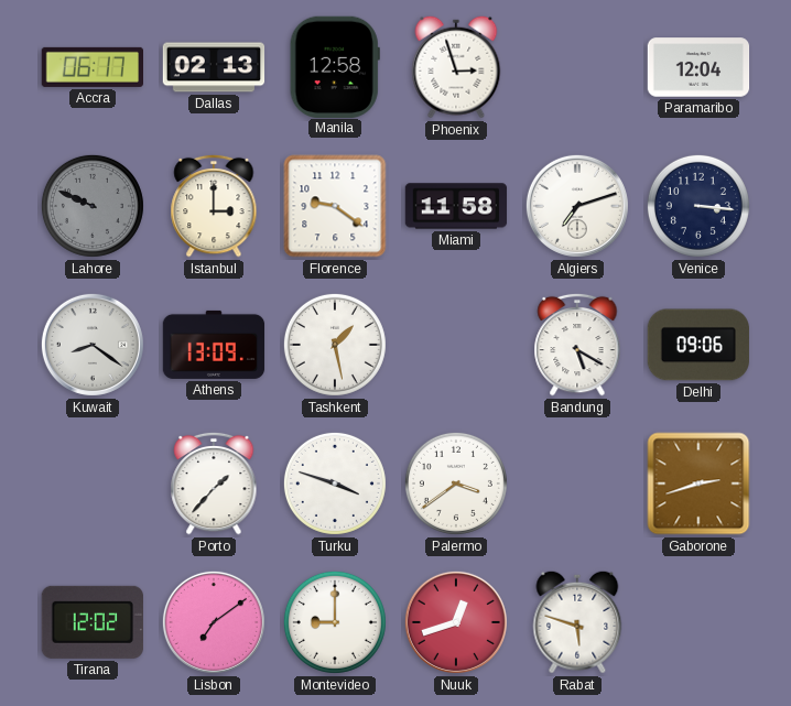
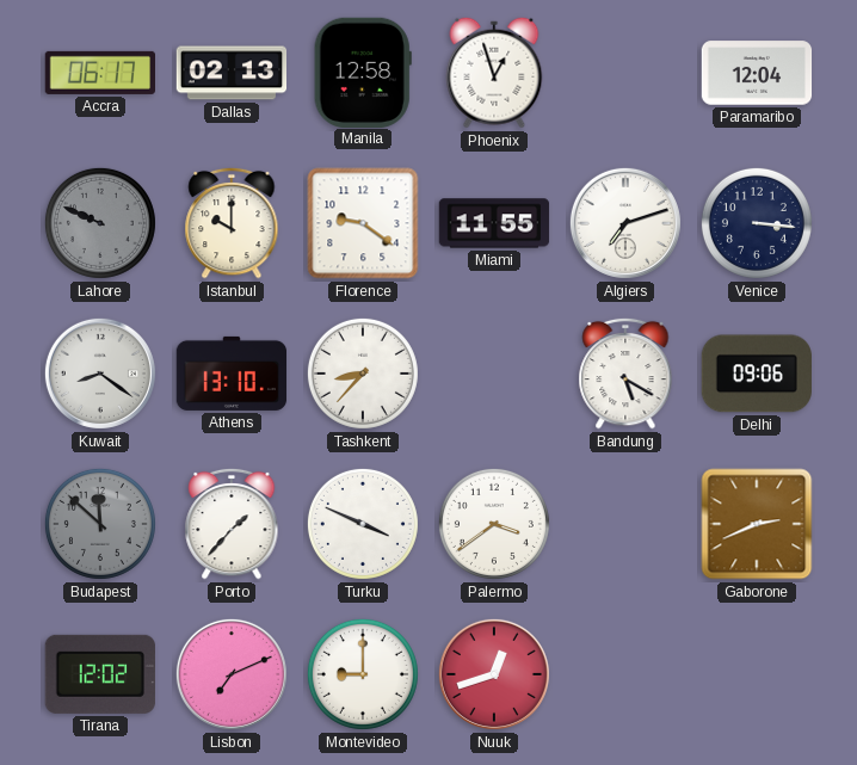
Phoenix: 2:57 -> 12:57
Istanbul: 3:00 -> 10:00
Miami: 11:58 -> 11:55
Athens: 13:09 -> 13:10
Tashkent: 1:28 -> 8:37
Budapest: none -> 11:52
Turku: 3:48 -> 3:49
Gaborone: 2:42 -> 2:41
Lisbon: 7:09 -> 7:11
Rabat: 5:48 -> none
